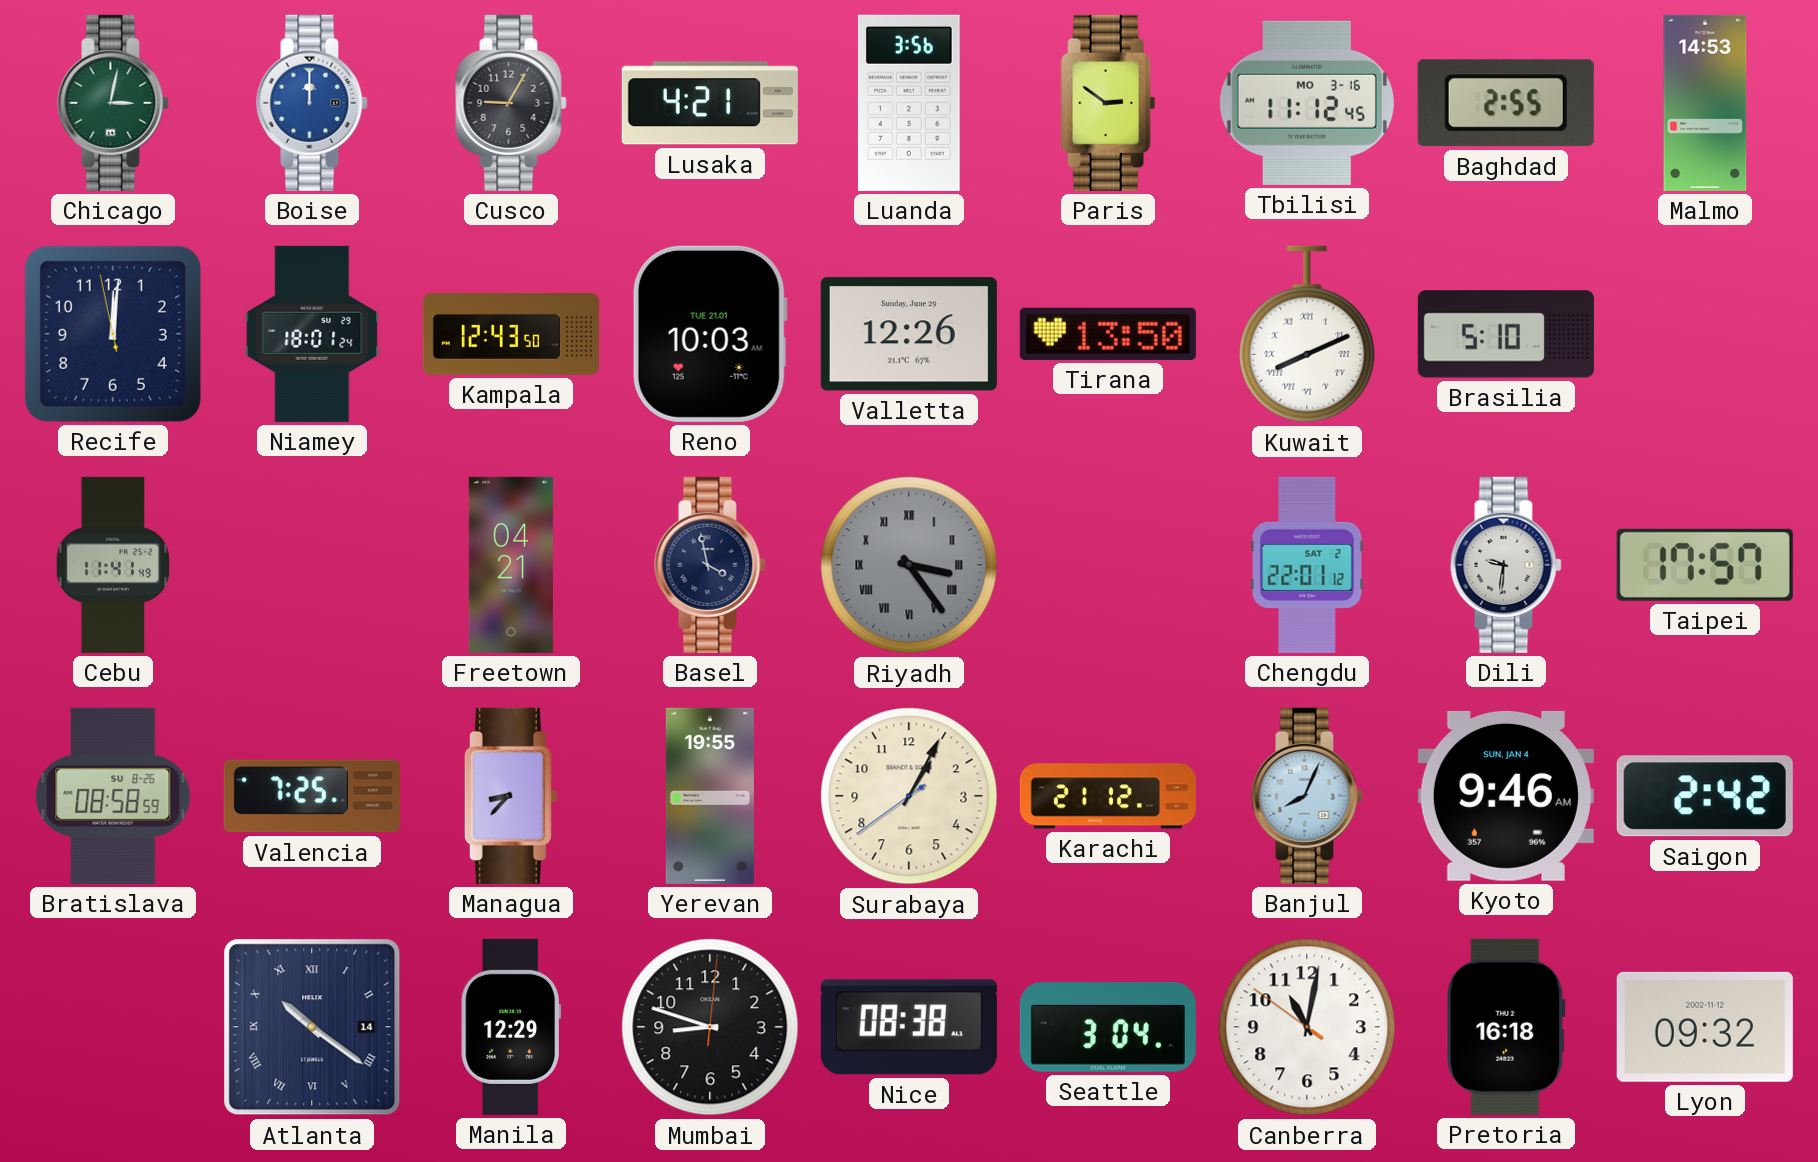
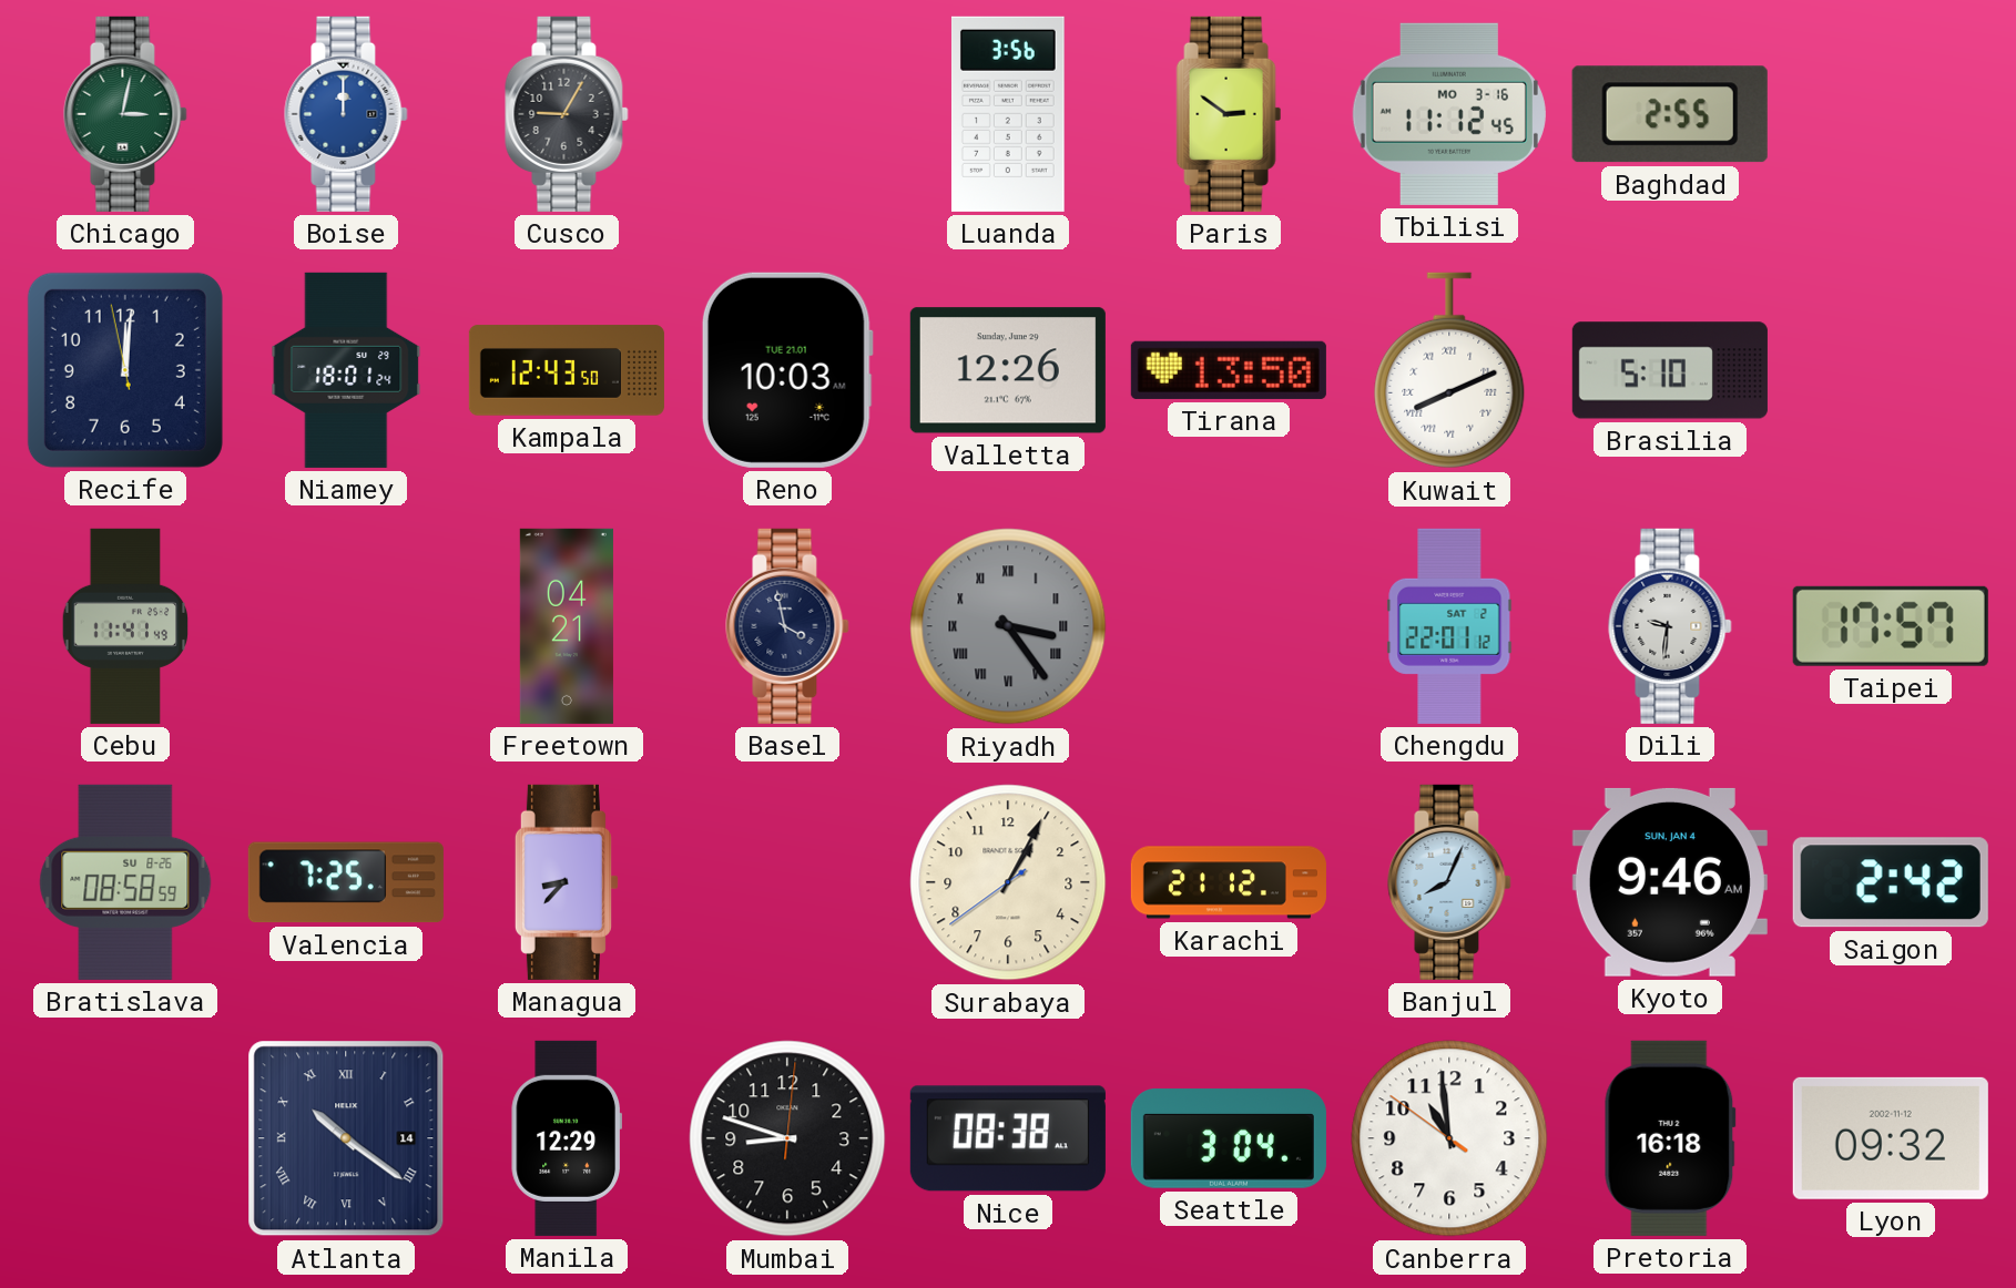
Lusaka: 4:21 -> none
Malmo: 14:53 -> none
Yerevan: 19:55 -> none
Canberra: 11:01 -> 10:58
